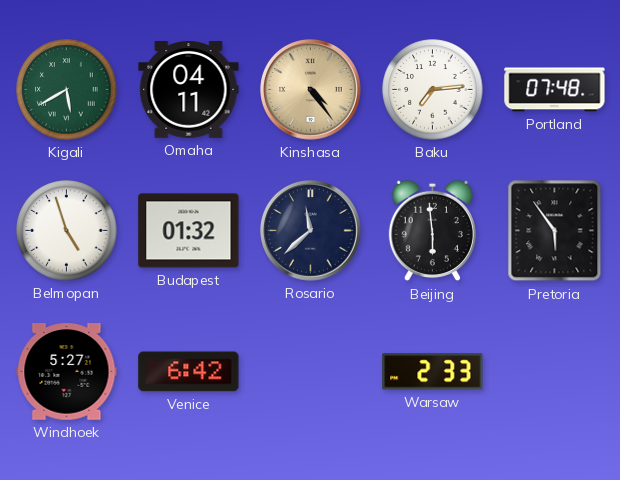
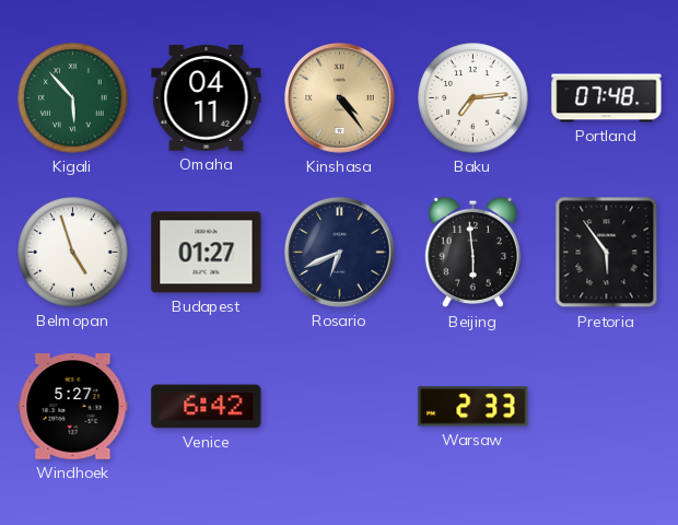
Kigali: 5:40 -> 5:53
Budapest: 01:32 -> 01:27
Rosario: 11:38 -> 6:41
